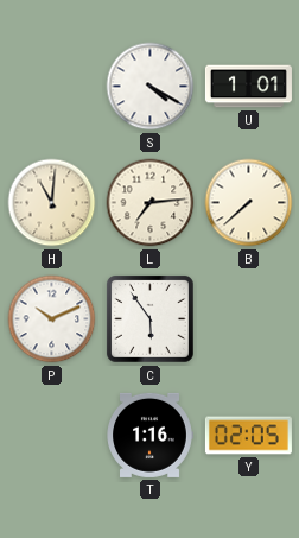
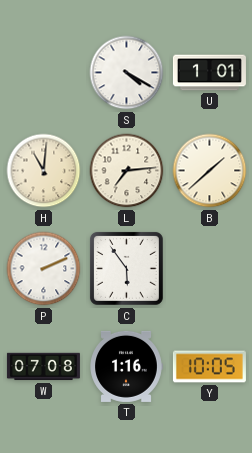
B: 7:38 -> 1:38
P: 10:11 -> 2:11
W: none -> 07:08
Y: 02:05 -> 10:05
